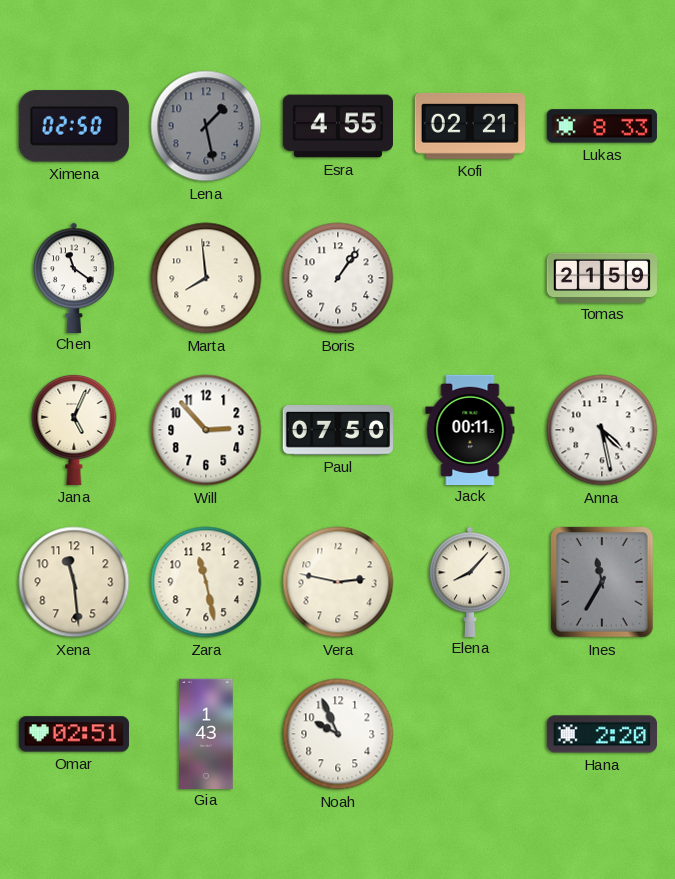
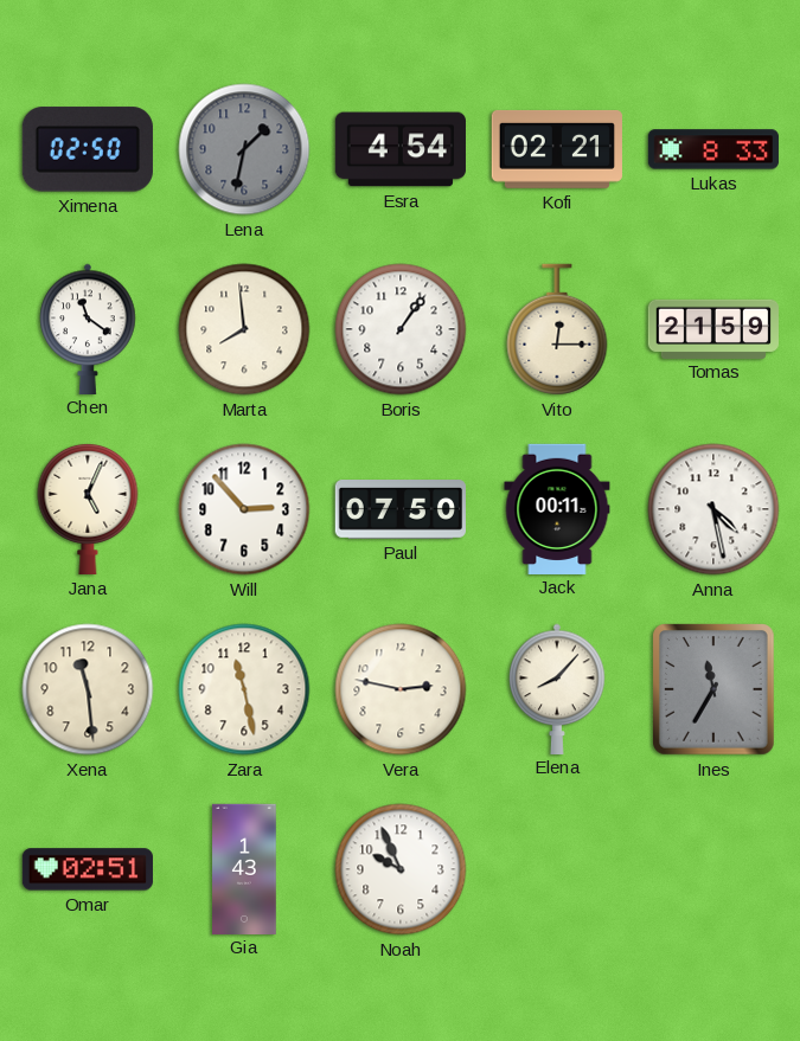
Lena: 1:28 -> 1:32
Esra: 4:55 -> 4:54
Vito: none -> 12:15
Hana: 2:20 -> none
